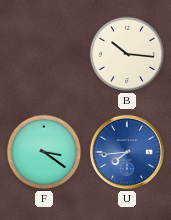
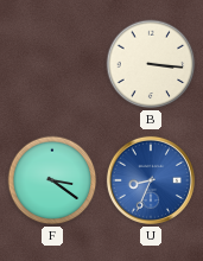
B: 10:16 -> 3:16
U: 7:44 -> 8:34
